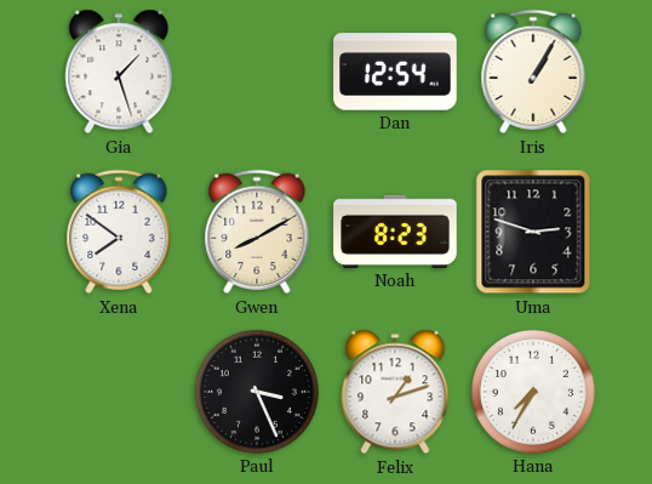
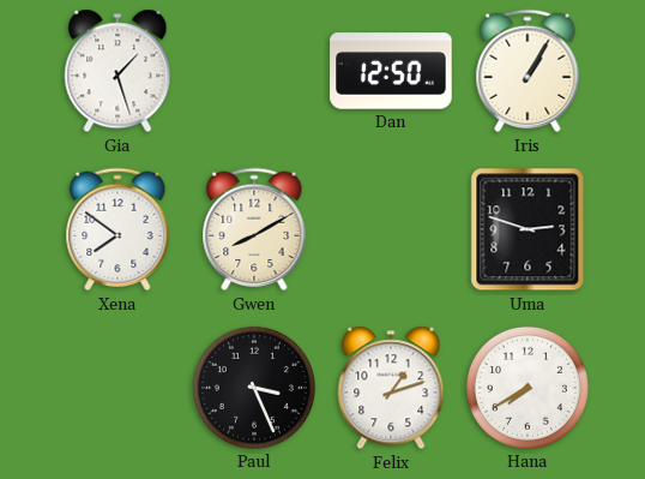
Dan: 12:54 -> 12:50
Noah: 8:23 -> none
Hana: 7:35 -> 7:40
